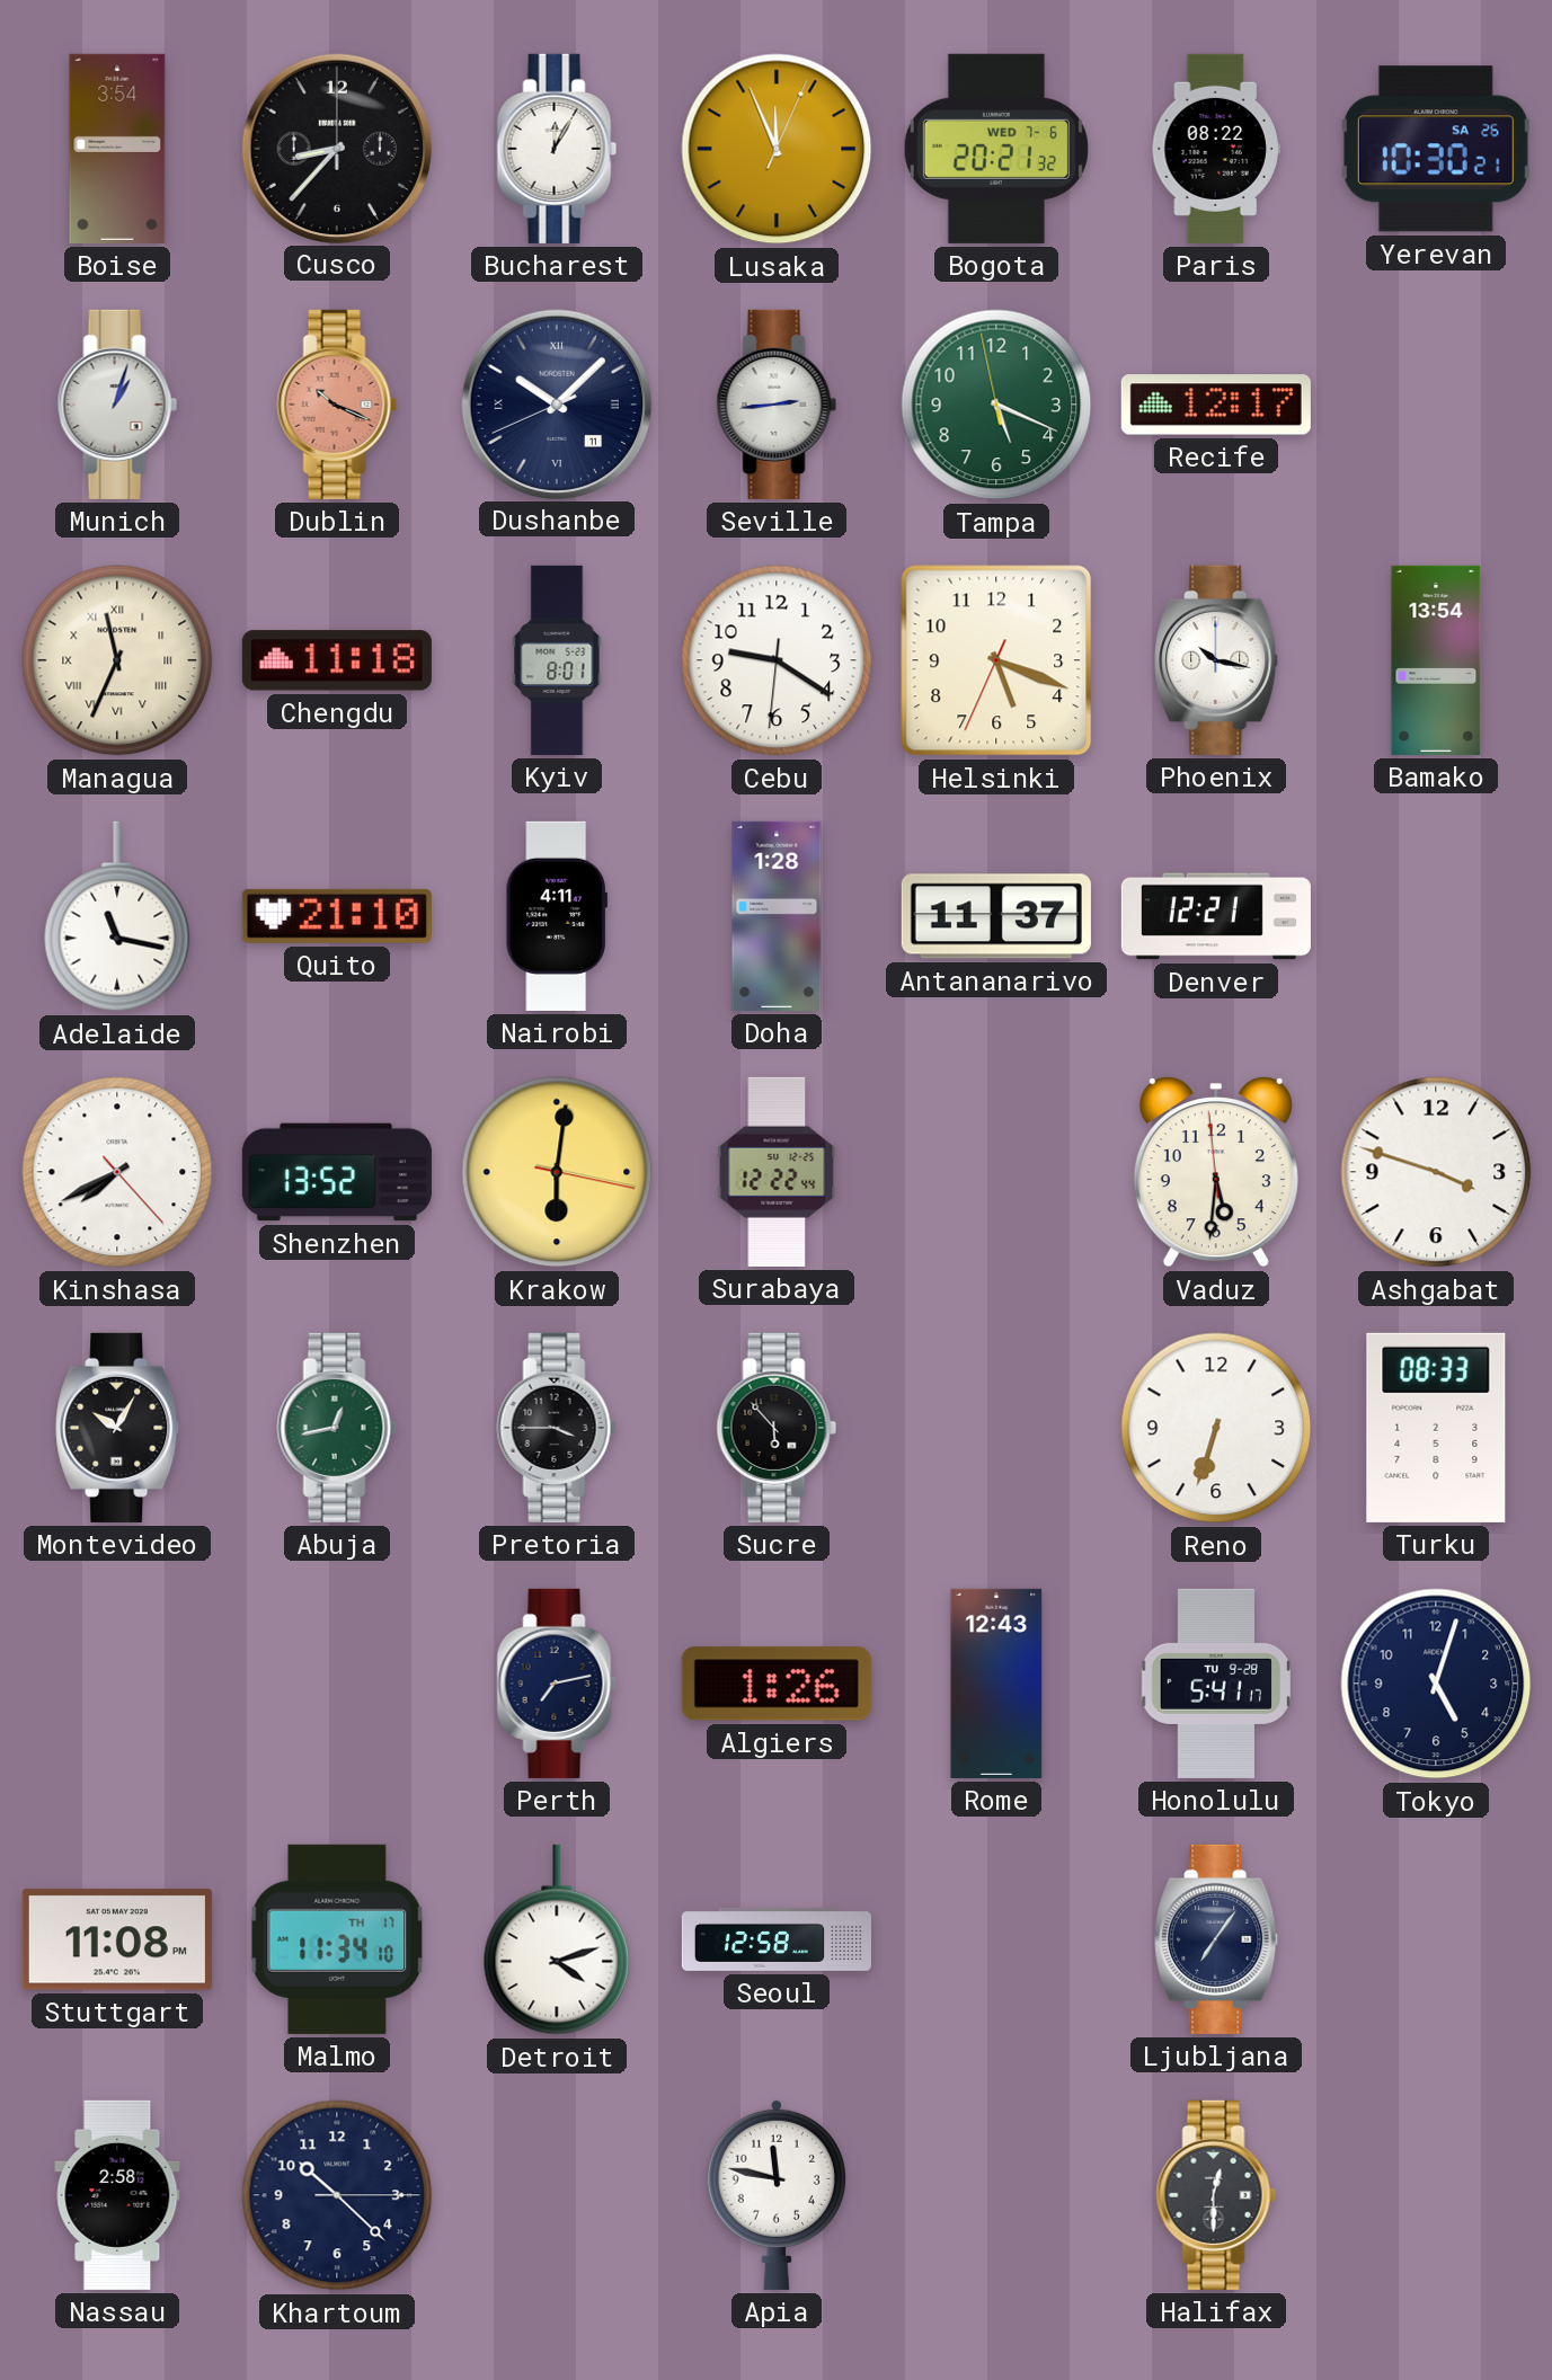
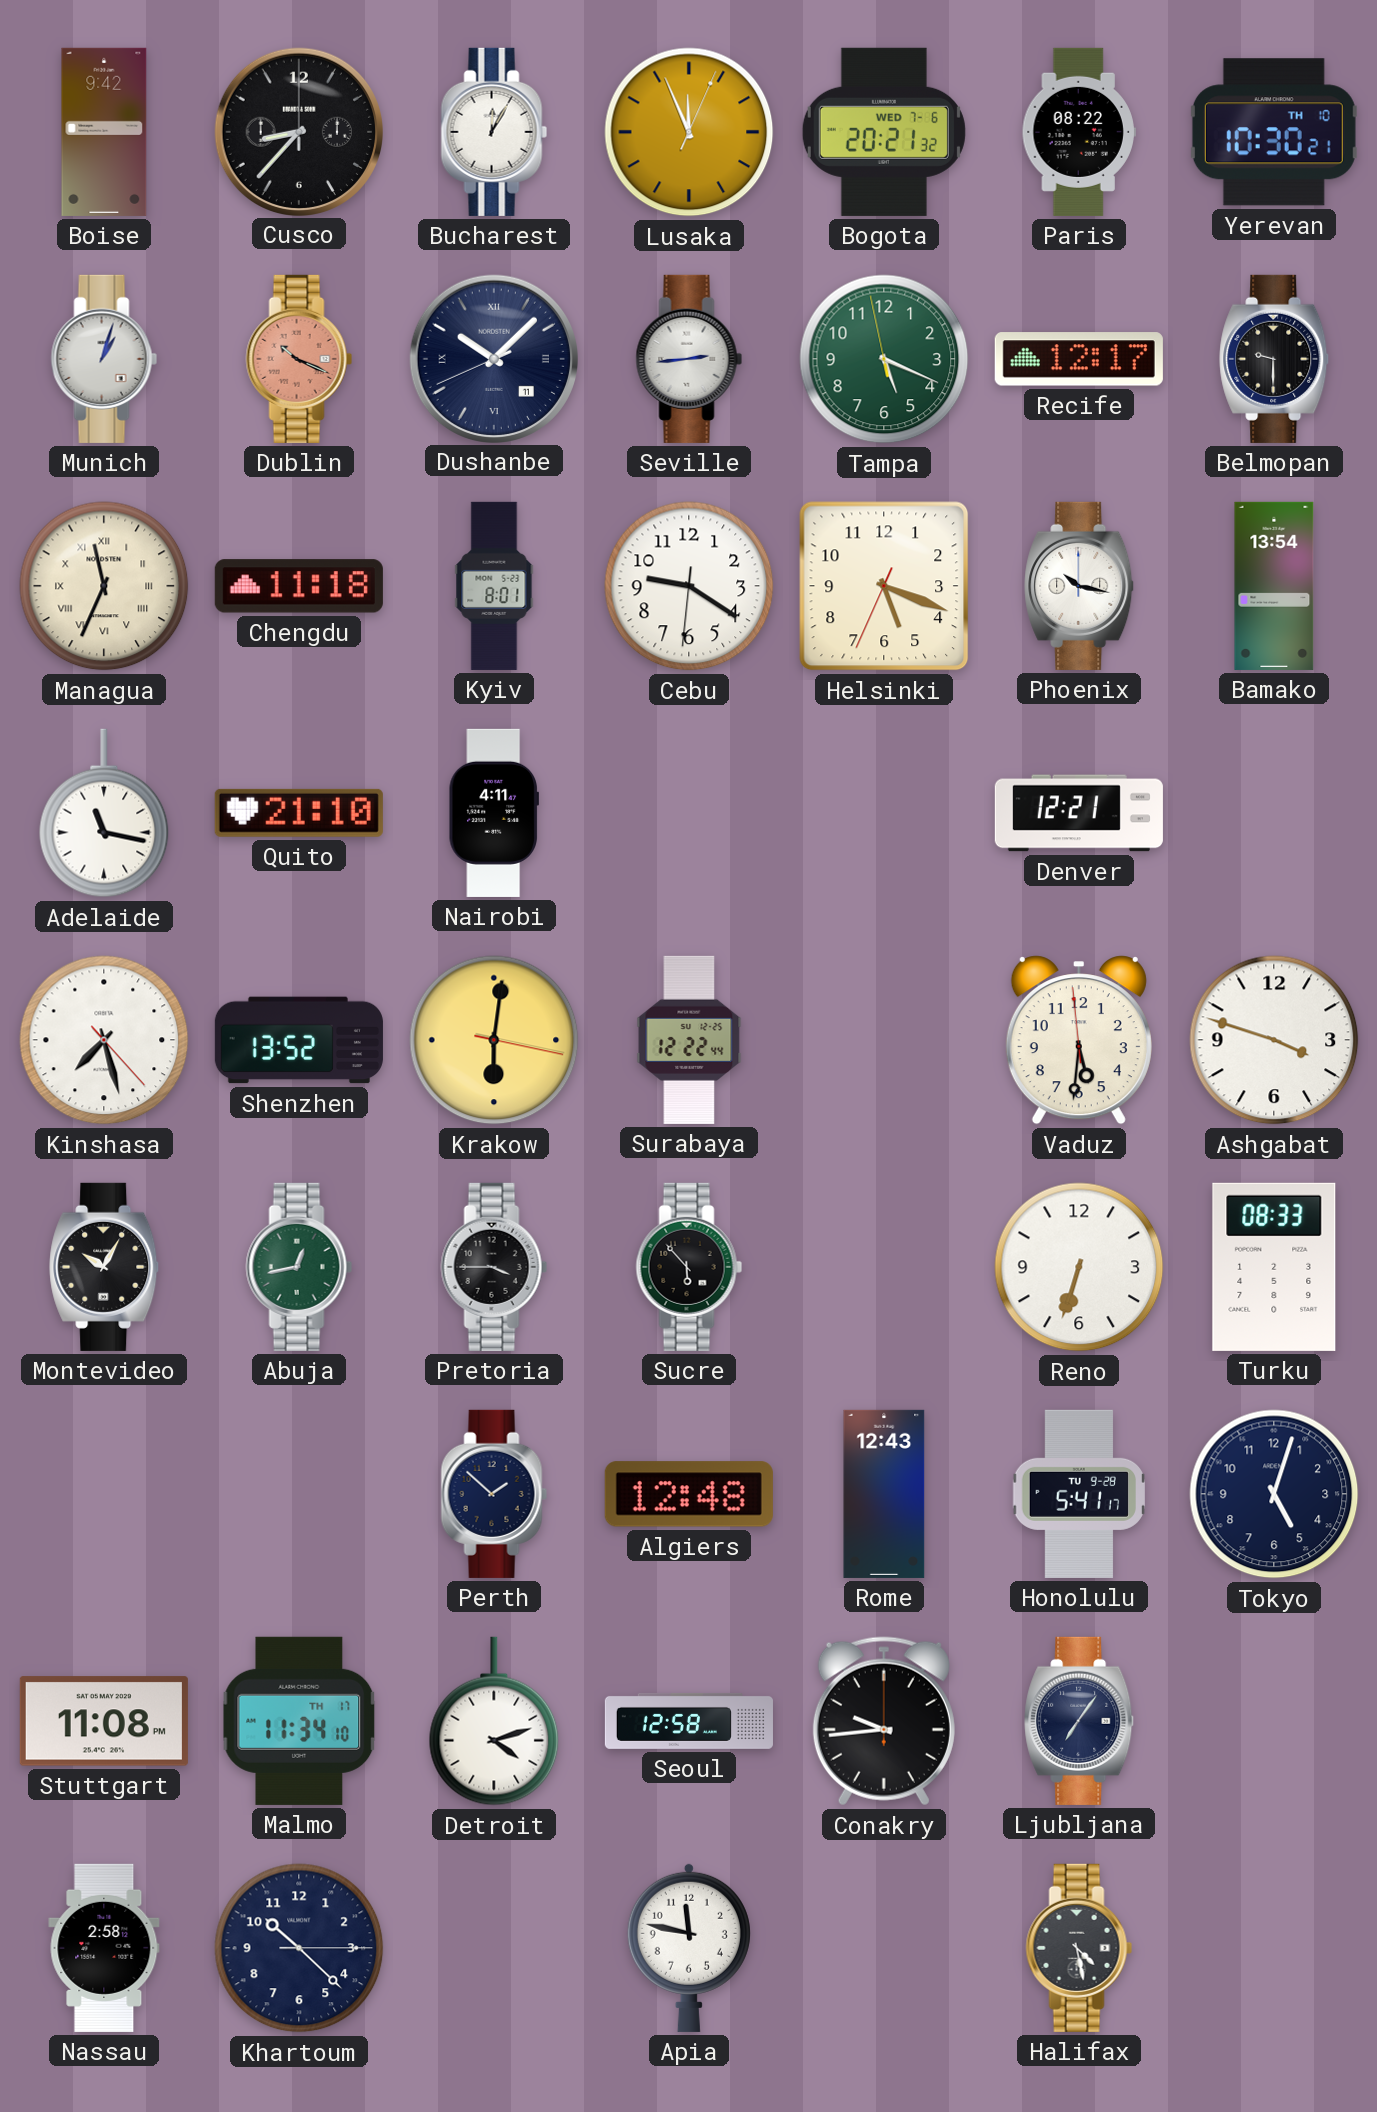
Boise: 3:54 -> 9:42
Yerevan date: SA 26 -> TH 10
Belmopan: none -> 9:30
Doha: 1:28 -> none
Antananarivo: 11:37 -> none
Kinshasa: 7:40 -> 7:27
Perth: 7:13 -> 1:52
Algiers: 1:26 -> 12:48
Conakry: none -> 9:44
Halifax: 12:30 -> 4:28
